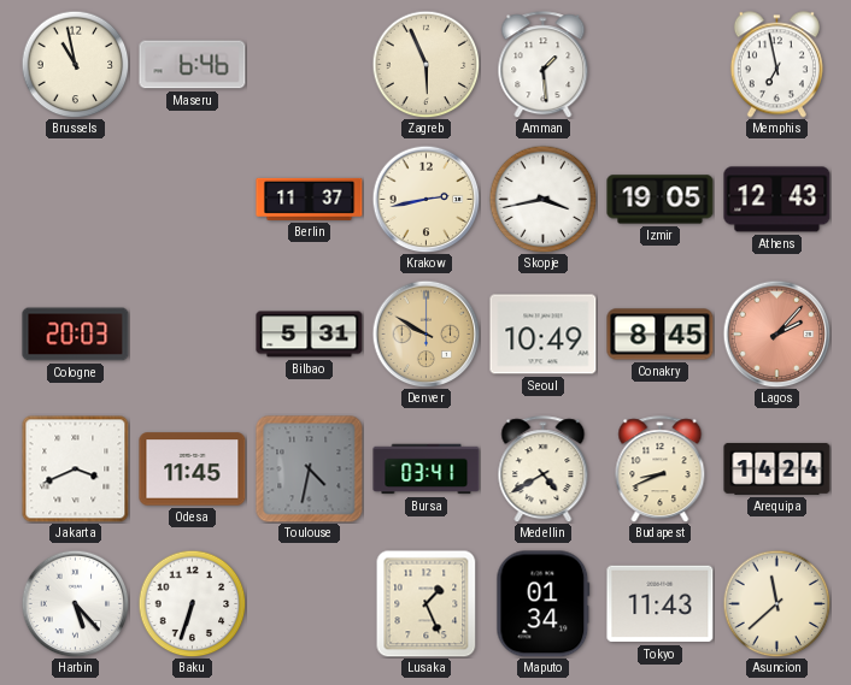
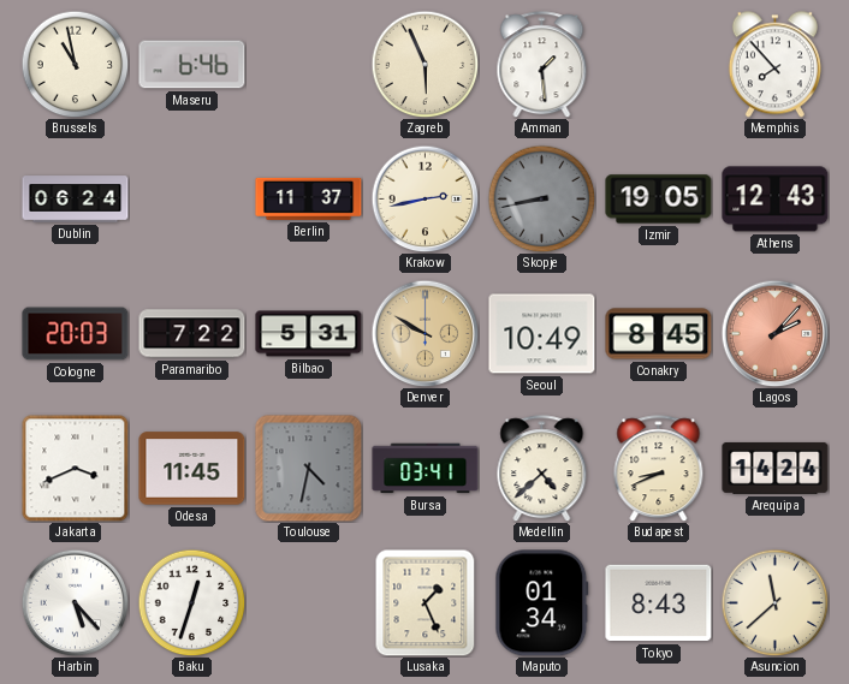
Memphis: 6:58 -> 7:53
Dublin: none -> 06:24
Skopje: 3:43 -> 8:43
Skopje dial: white -> grey
Paramaribo: none -> 7:22
Medellin: 4:40 -> 4:38
Baku: 6:33 -> 12:33
Tokyo: 11:43 -> 8:43
